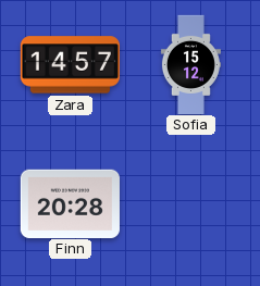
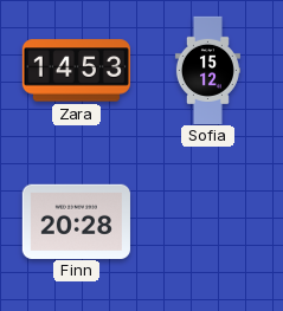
Zara: 14:57 -> 14:53
